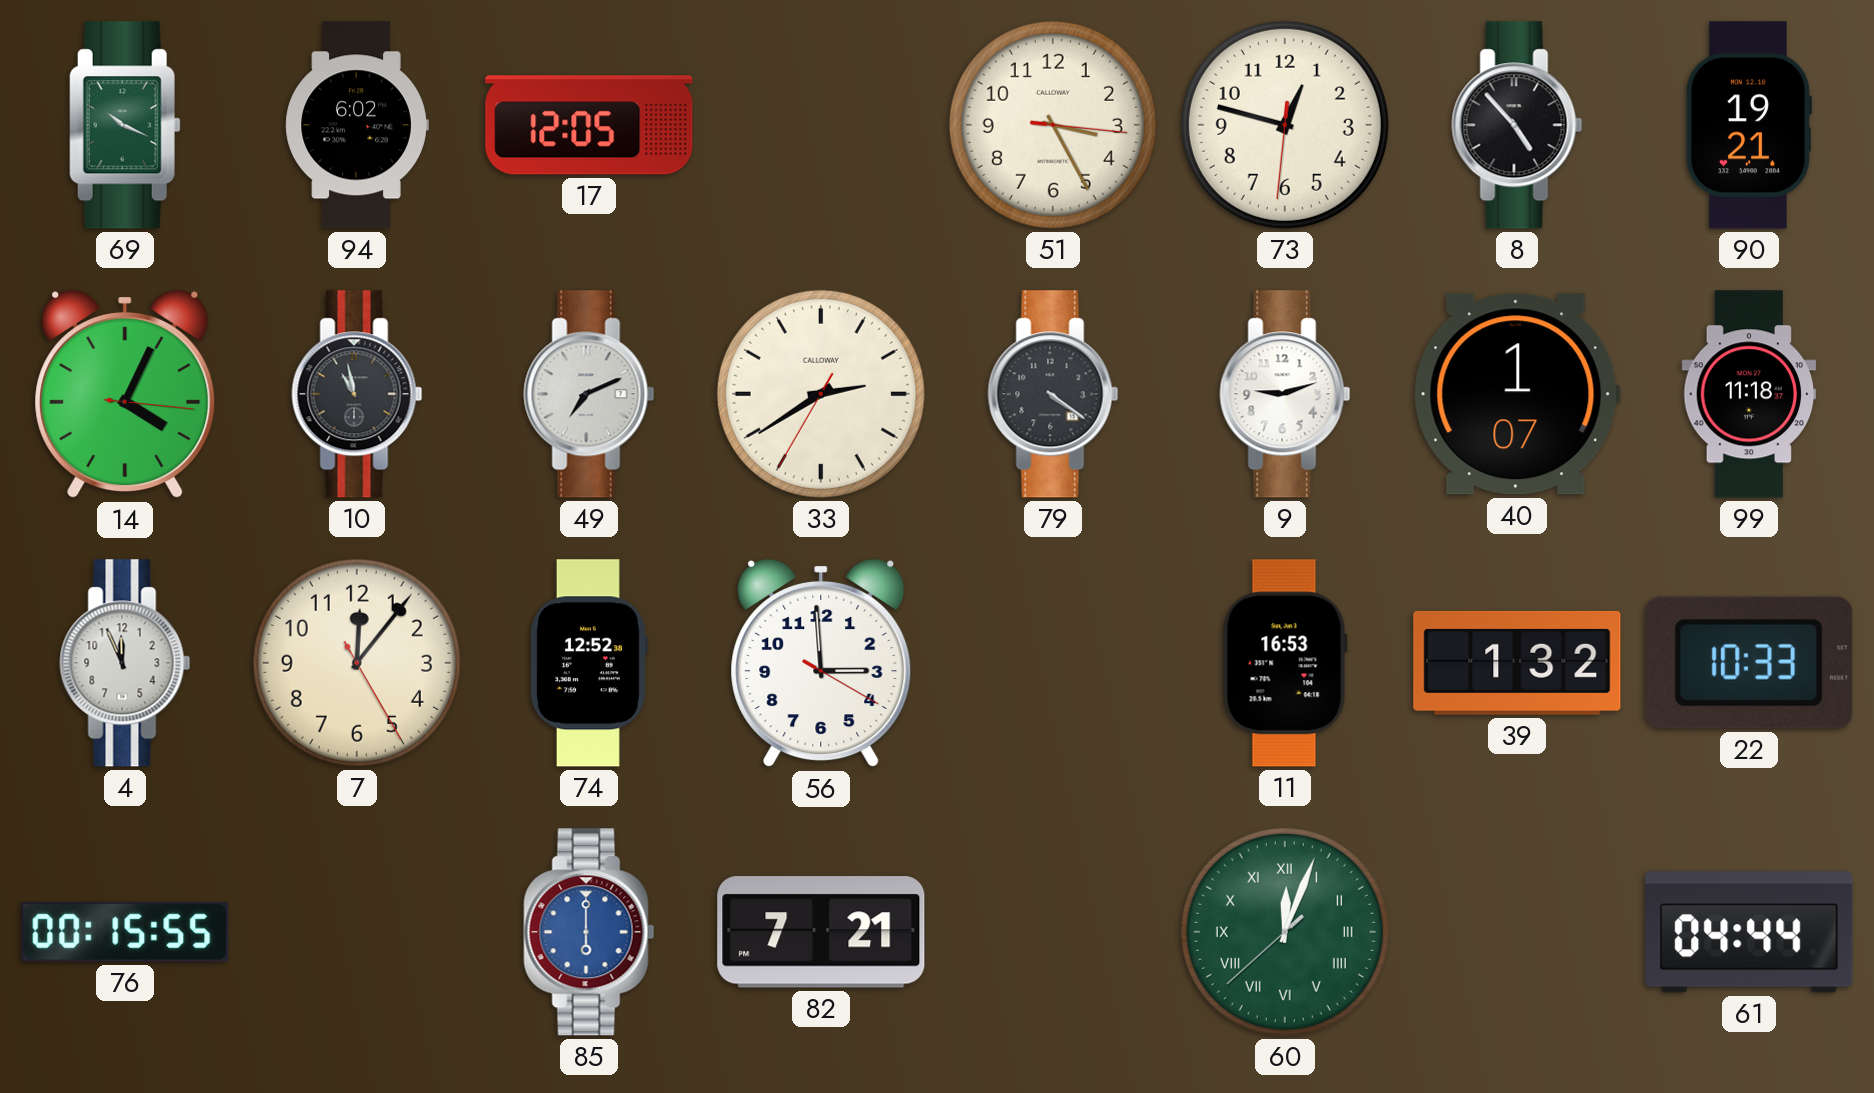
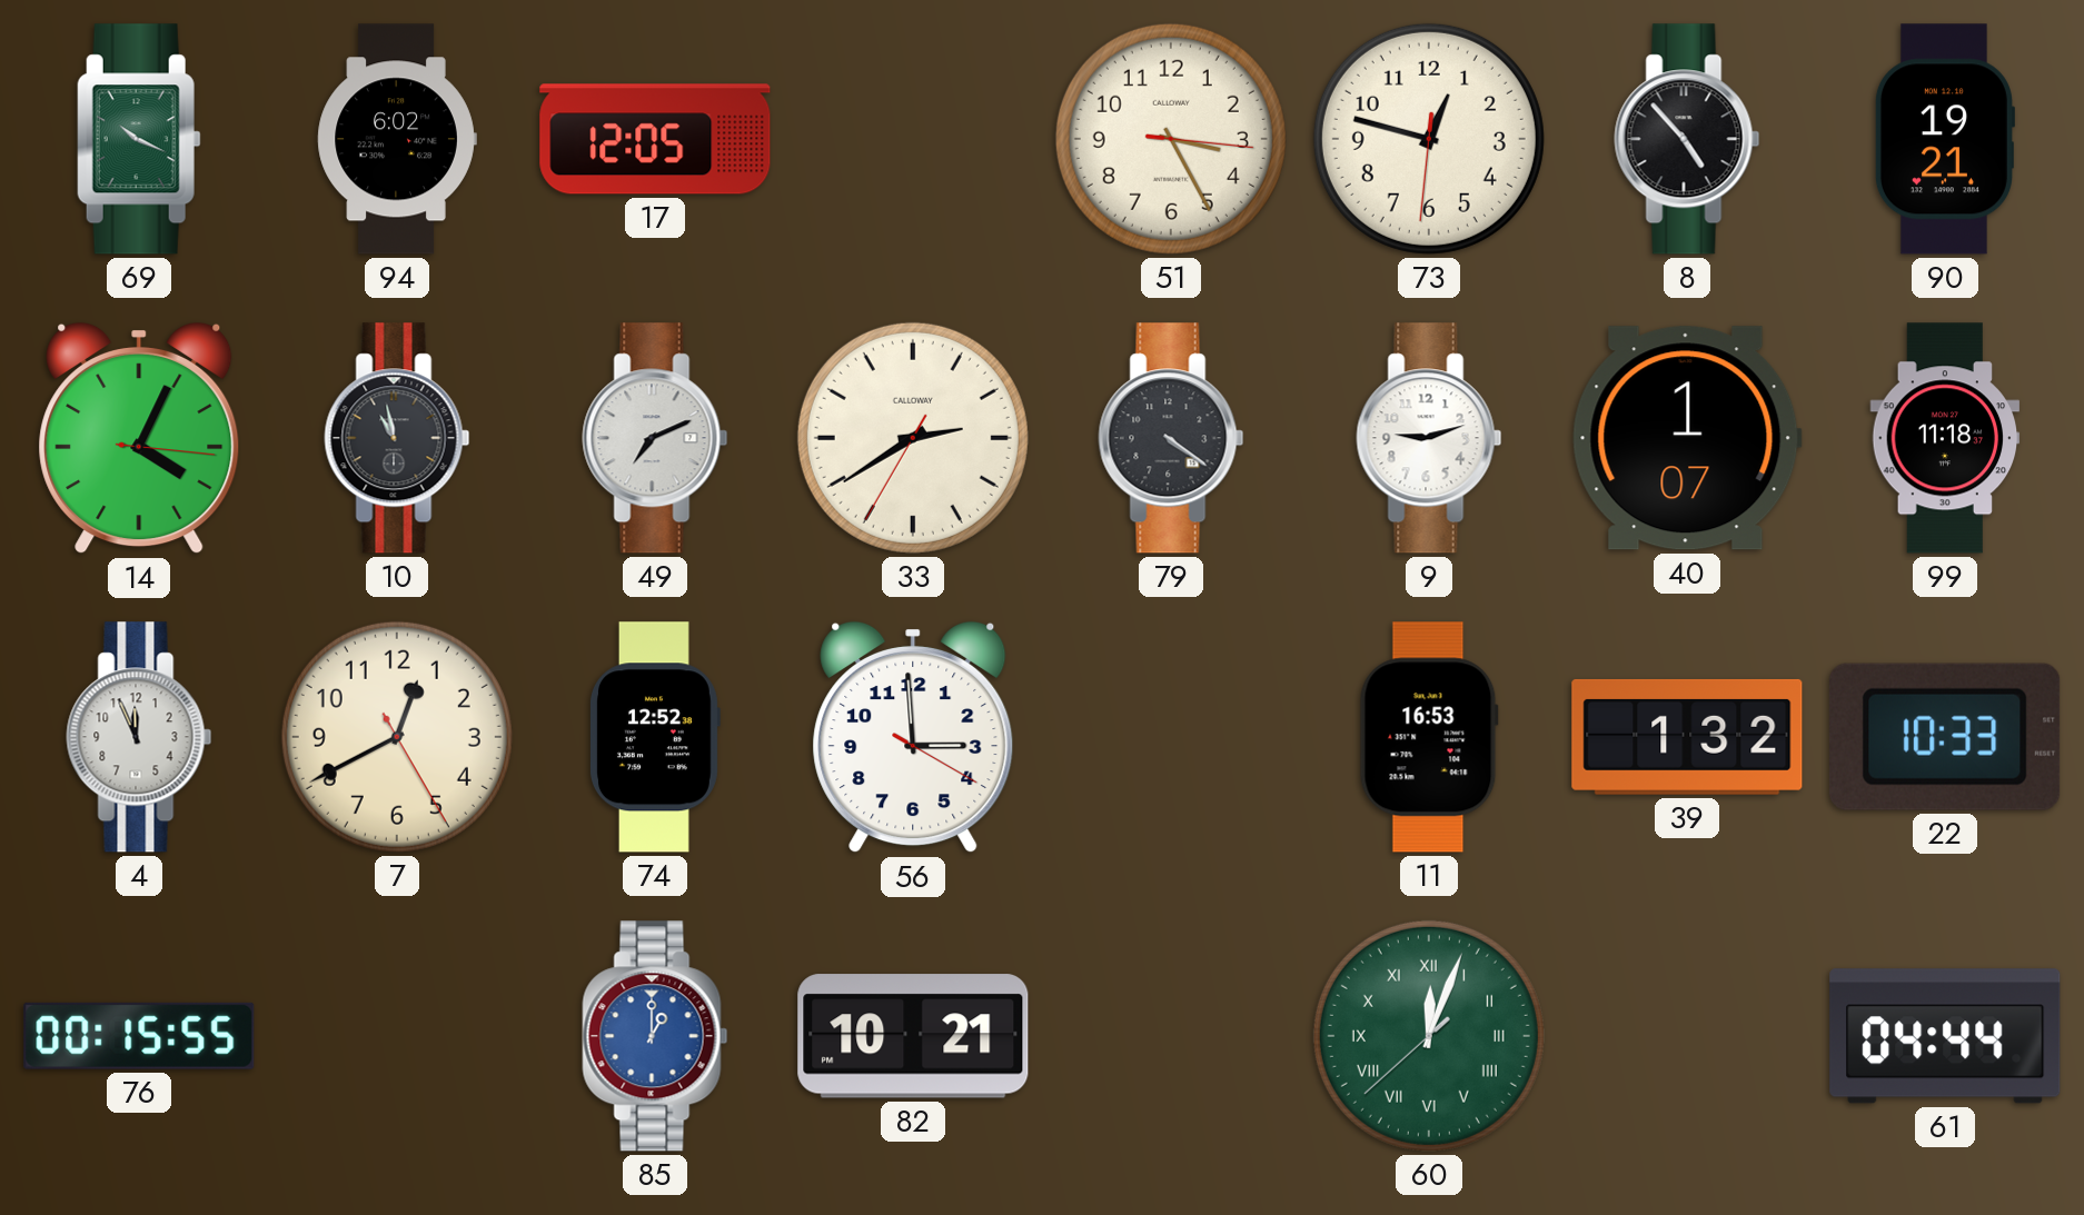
7: 12:06 -> 12:40
85: 6:00 -> 1:00
82: 7:21 -> 10:21
